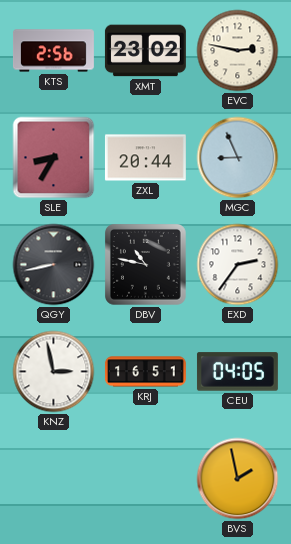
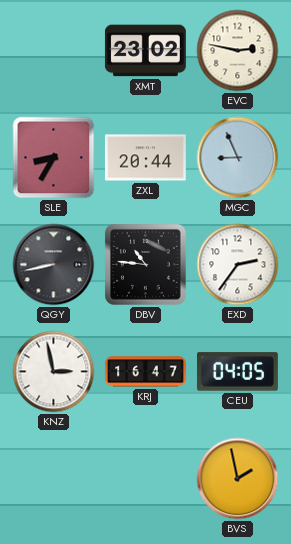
KTS: 2:56 -> none
DBV: 10:47 -> 10:46
KRJ: 16:51 -> 16:47
